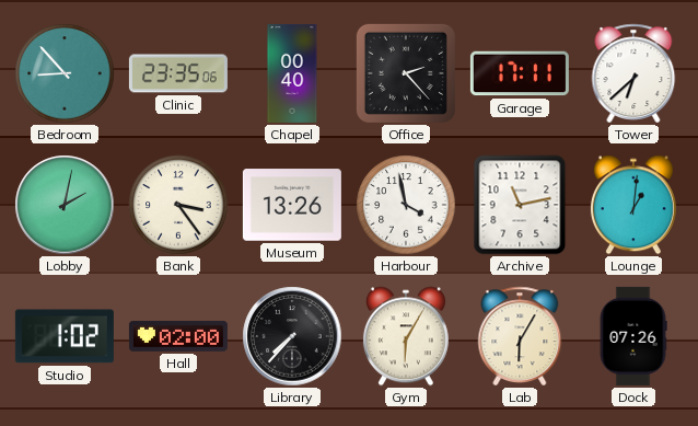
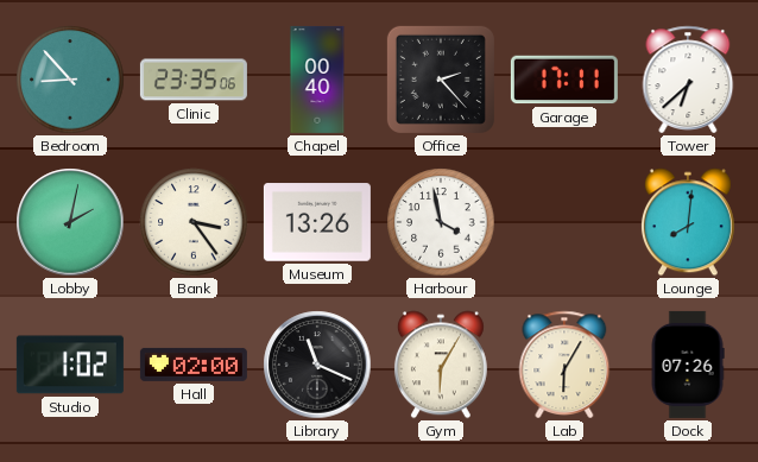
Archive: 11:13 -> none
Lounge: 1:01 -> 8:01
Library: 7:37 -> 11:19
